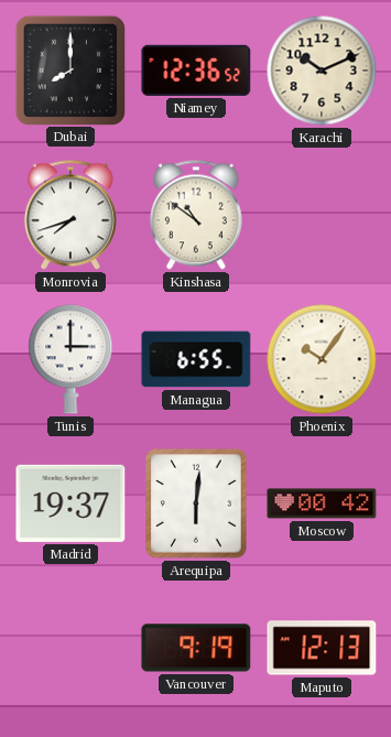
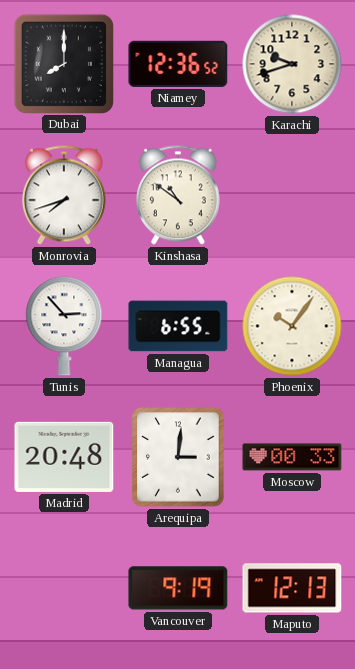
Karachi: 10:11 -> 9:42
Tunis: 3:00 -> 2:53
Madrid: 19:37 -> 20:48
Arequipa: 6:01 -> 3:01
Moscow: 00:42 -> 00:33
